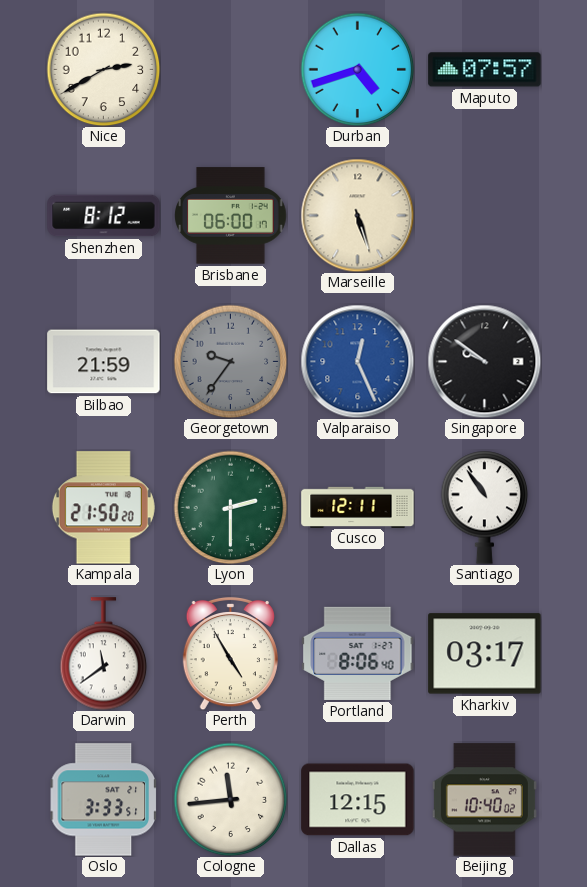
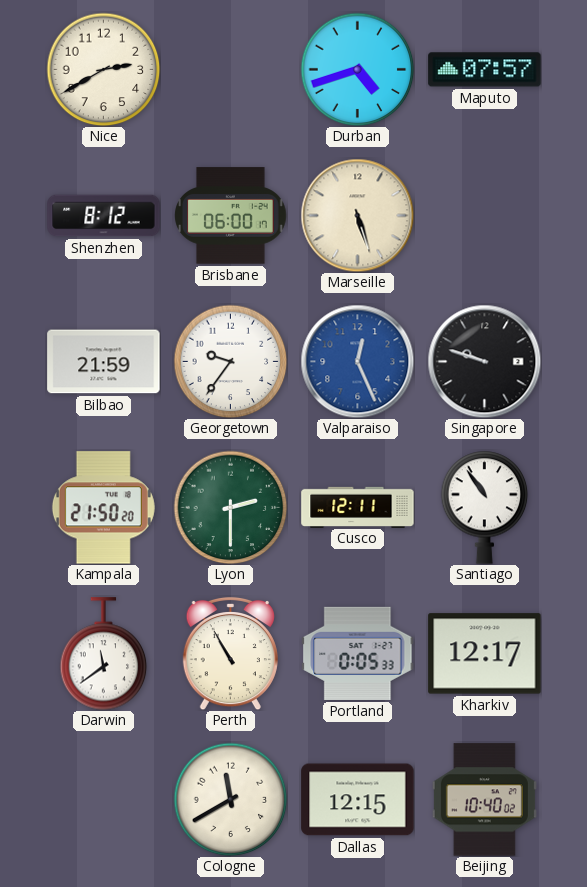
Georgetown dial: grey -> white
Singapore: 9:51 -> 9:48
Perth: 4:55 -> 10:55
Portland: 8:06 -> 0:05
Kharkiv: 03:17 -> 12:17
Oslo: 3:33 -> none
Cologne: 11:44 -> 11:40
